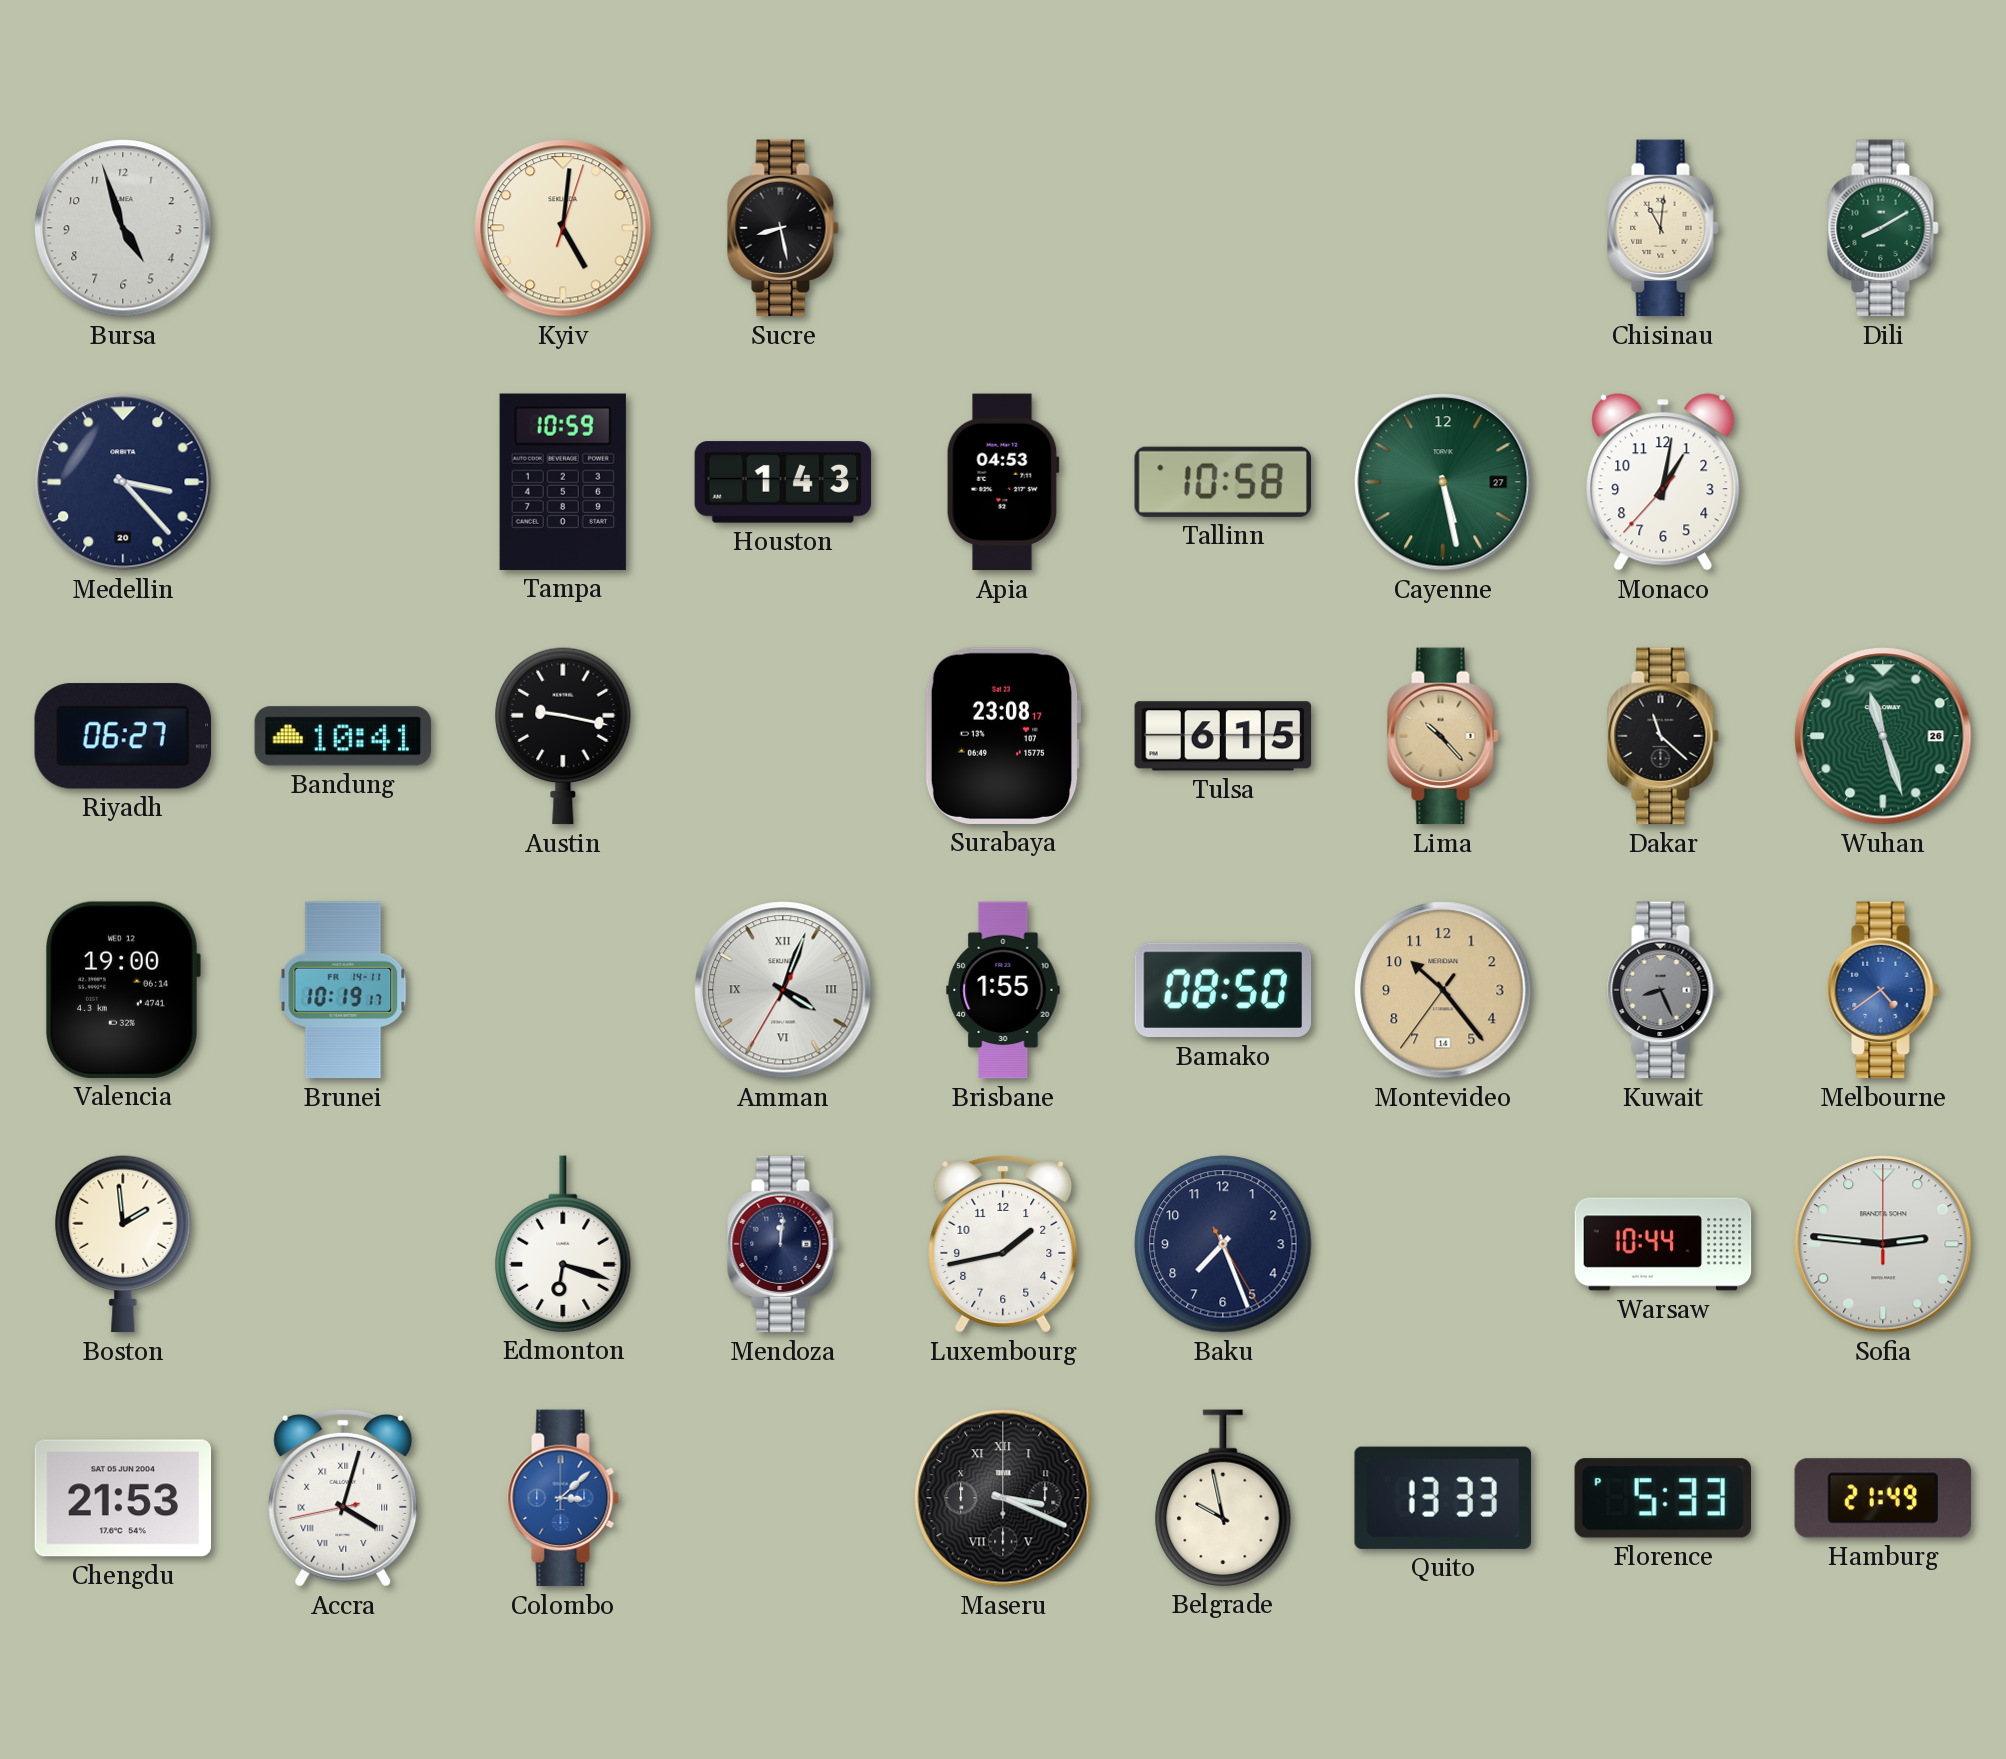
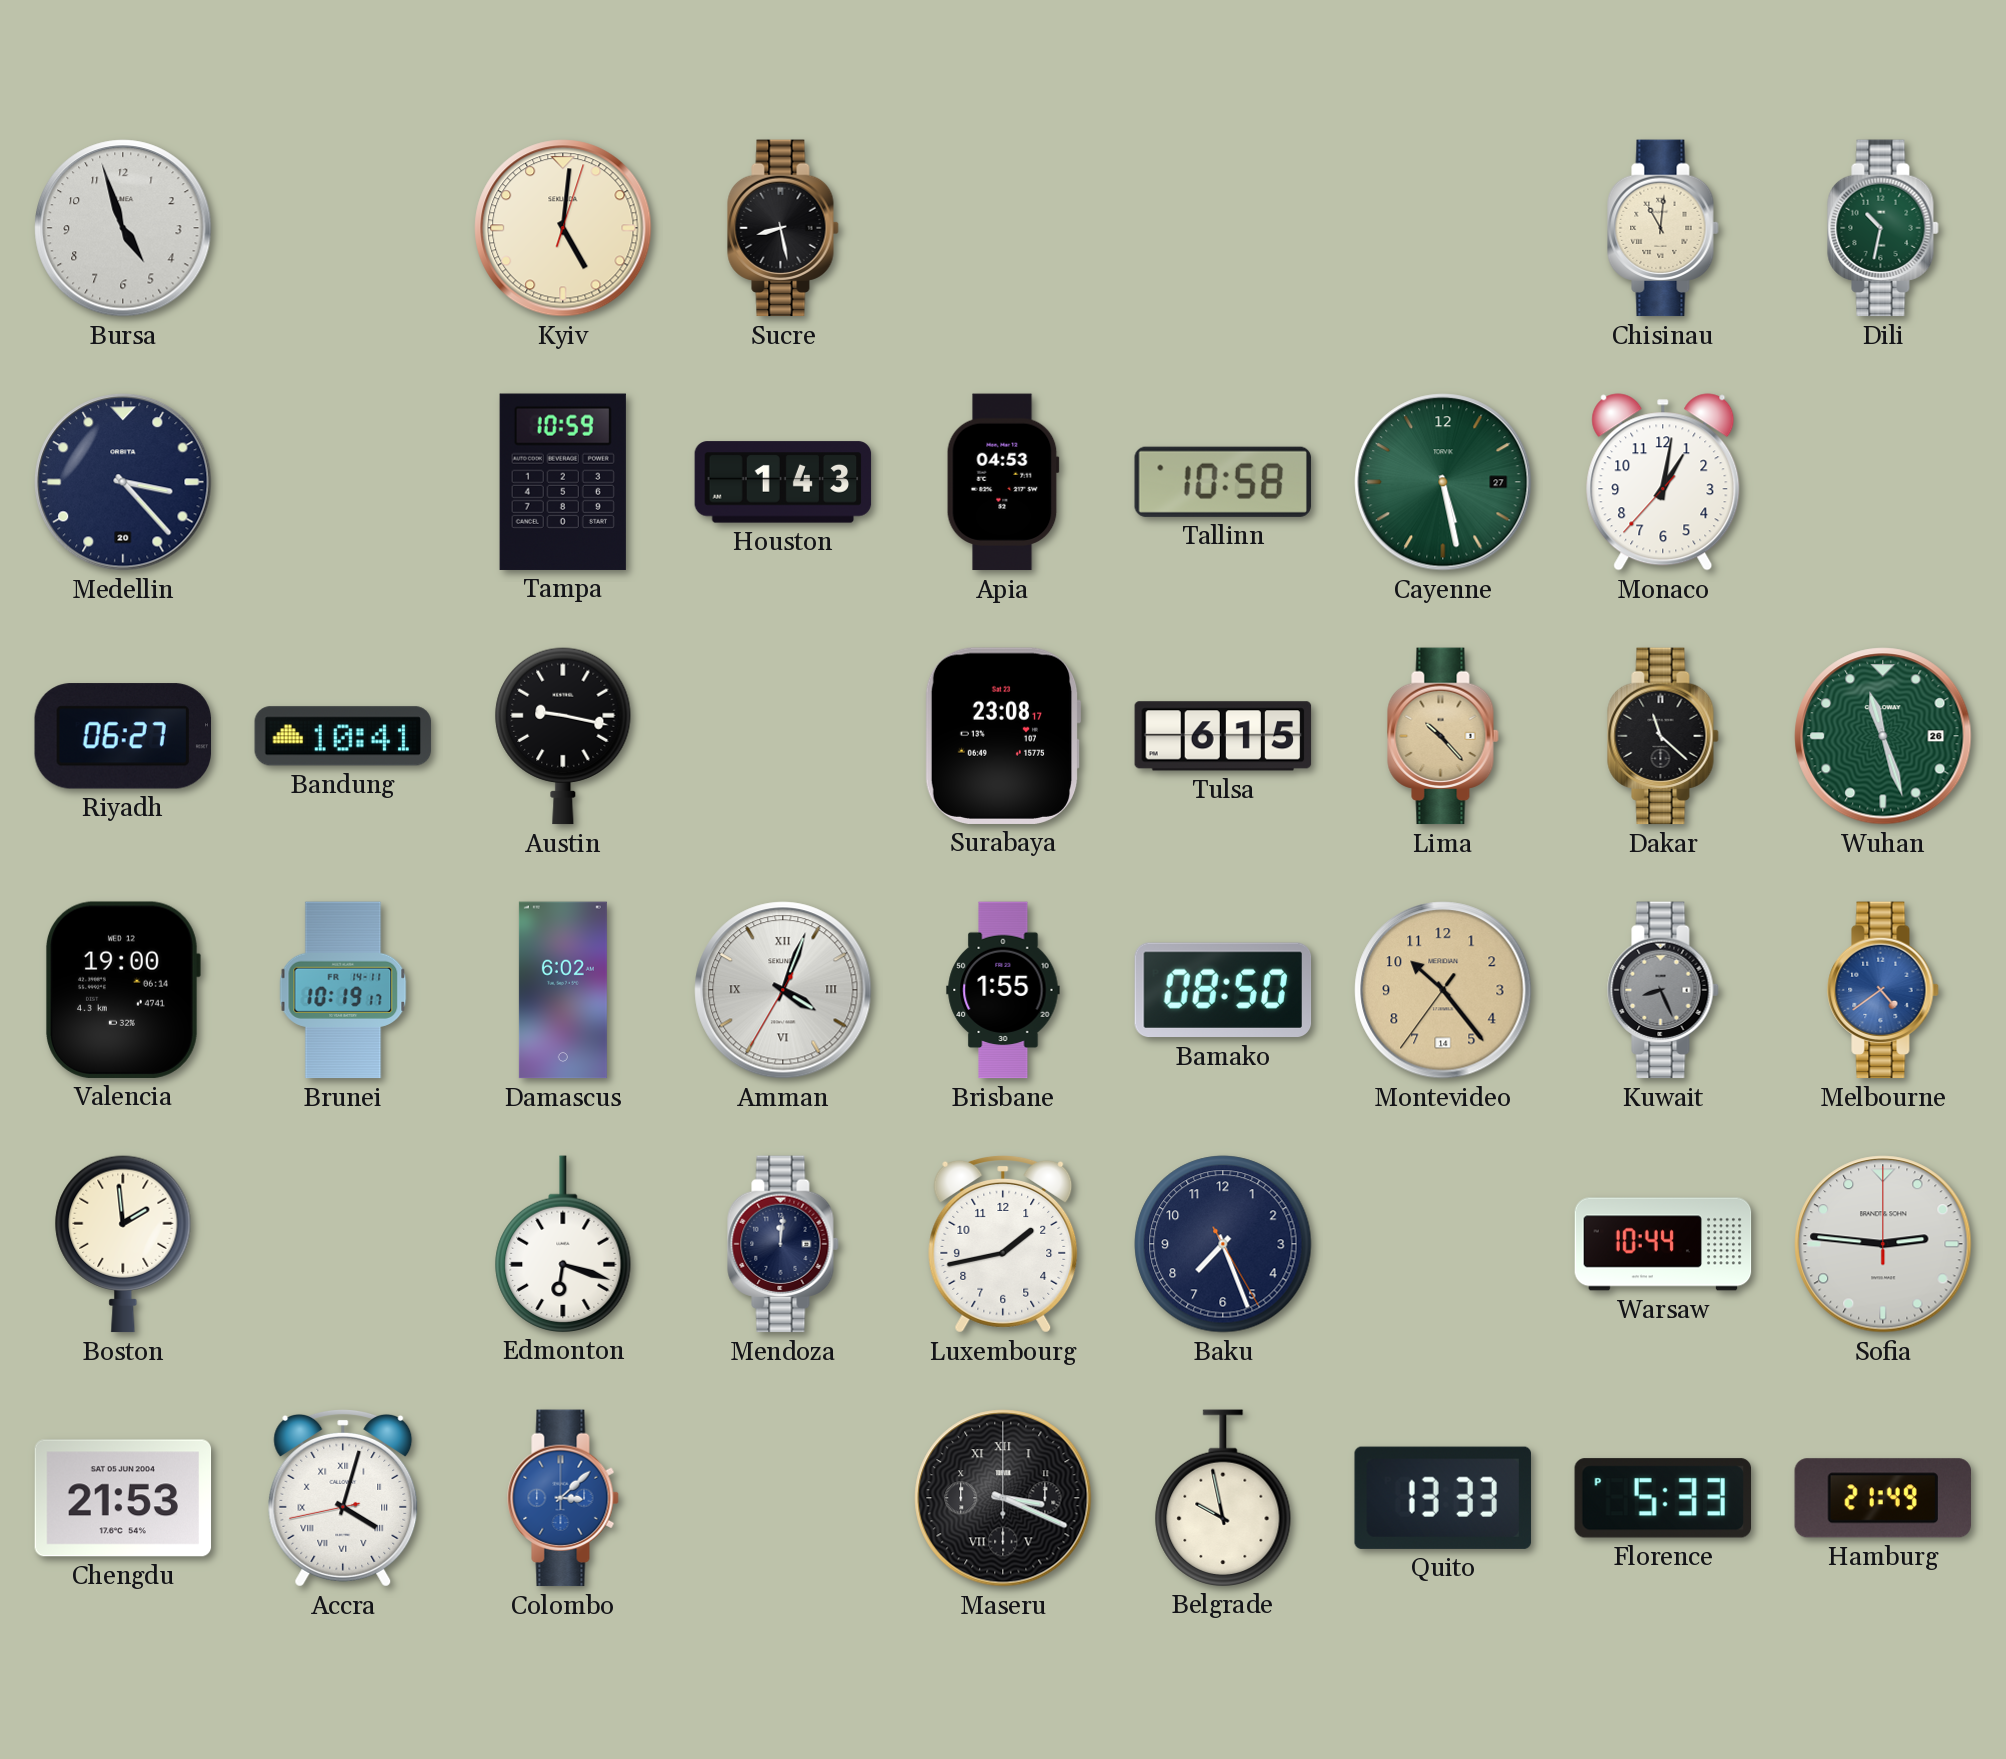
Dili: 8:10 -> 10:32
Damascus: none -> 6:02
